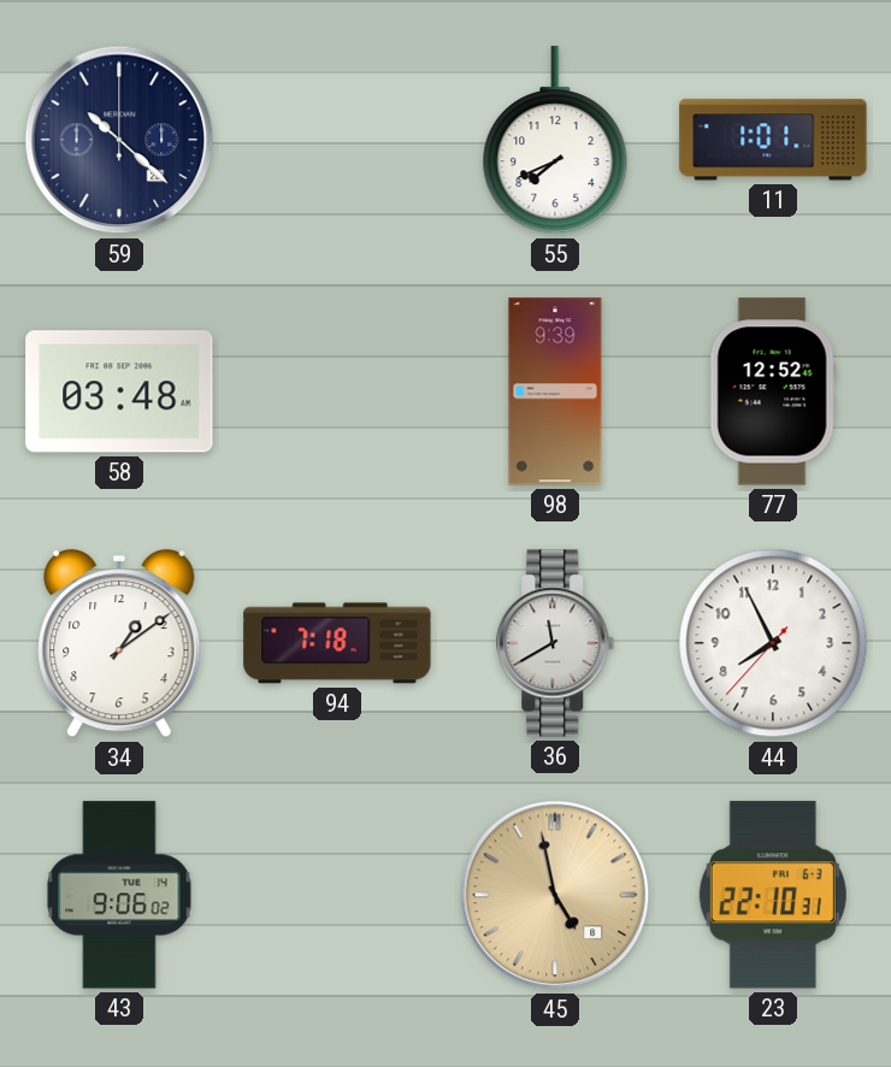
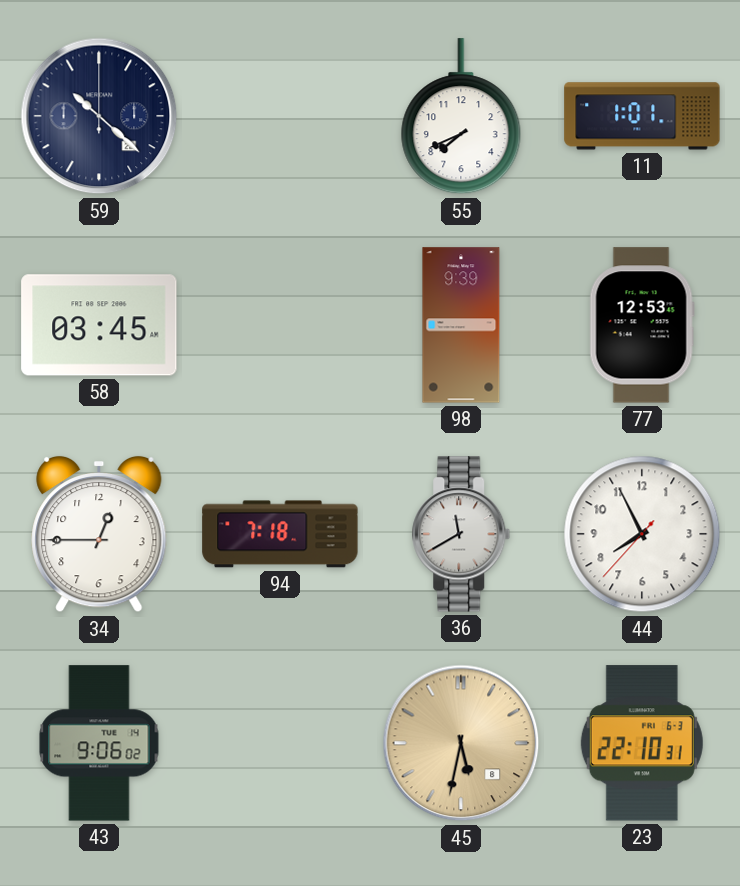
58: 03:48 -> 03:45
77: 12:52 -> 12:53
34: 1:09 -> 12:45
45: 4:58 -> 5:32
